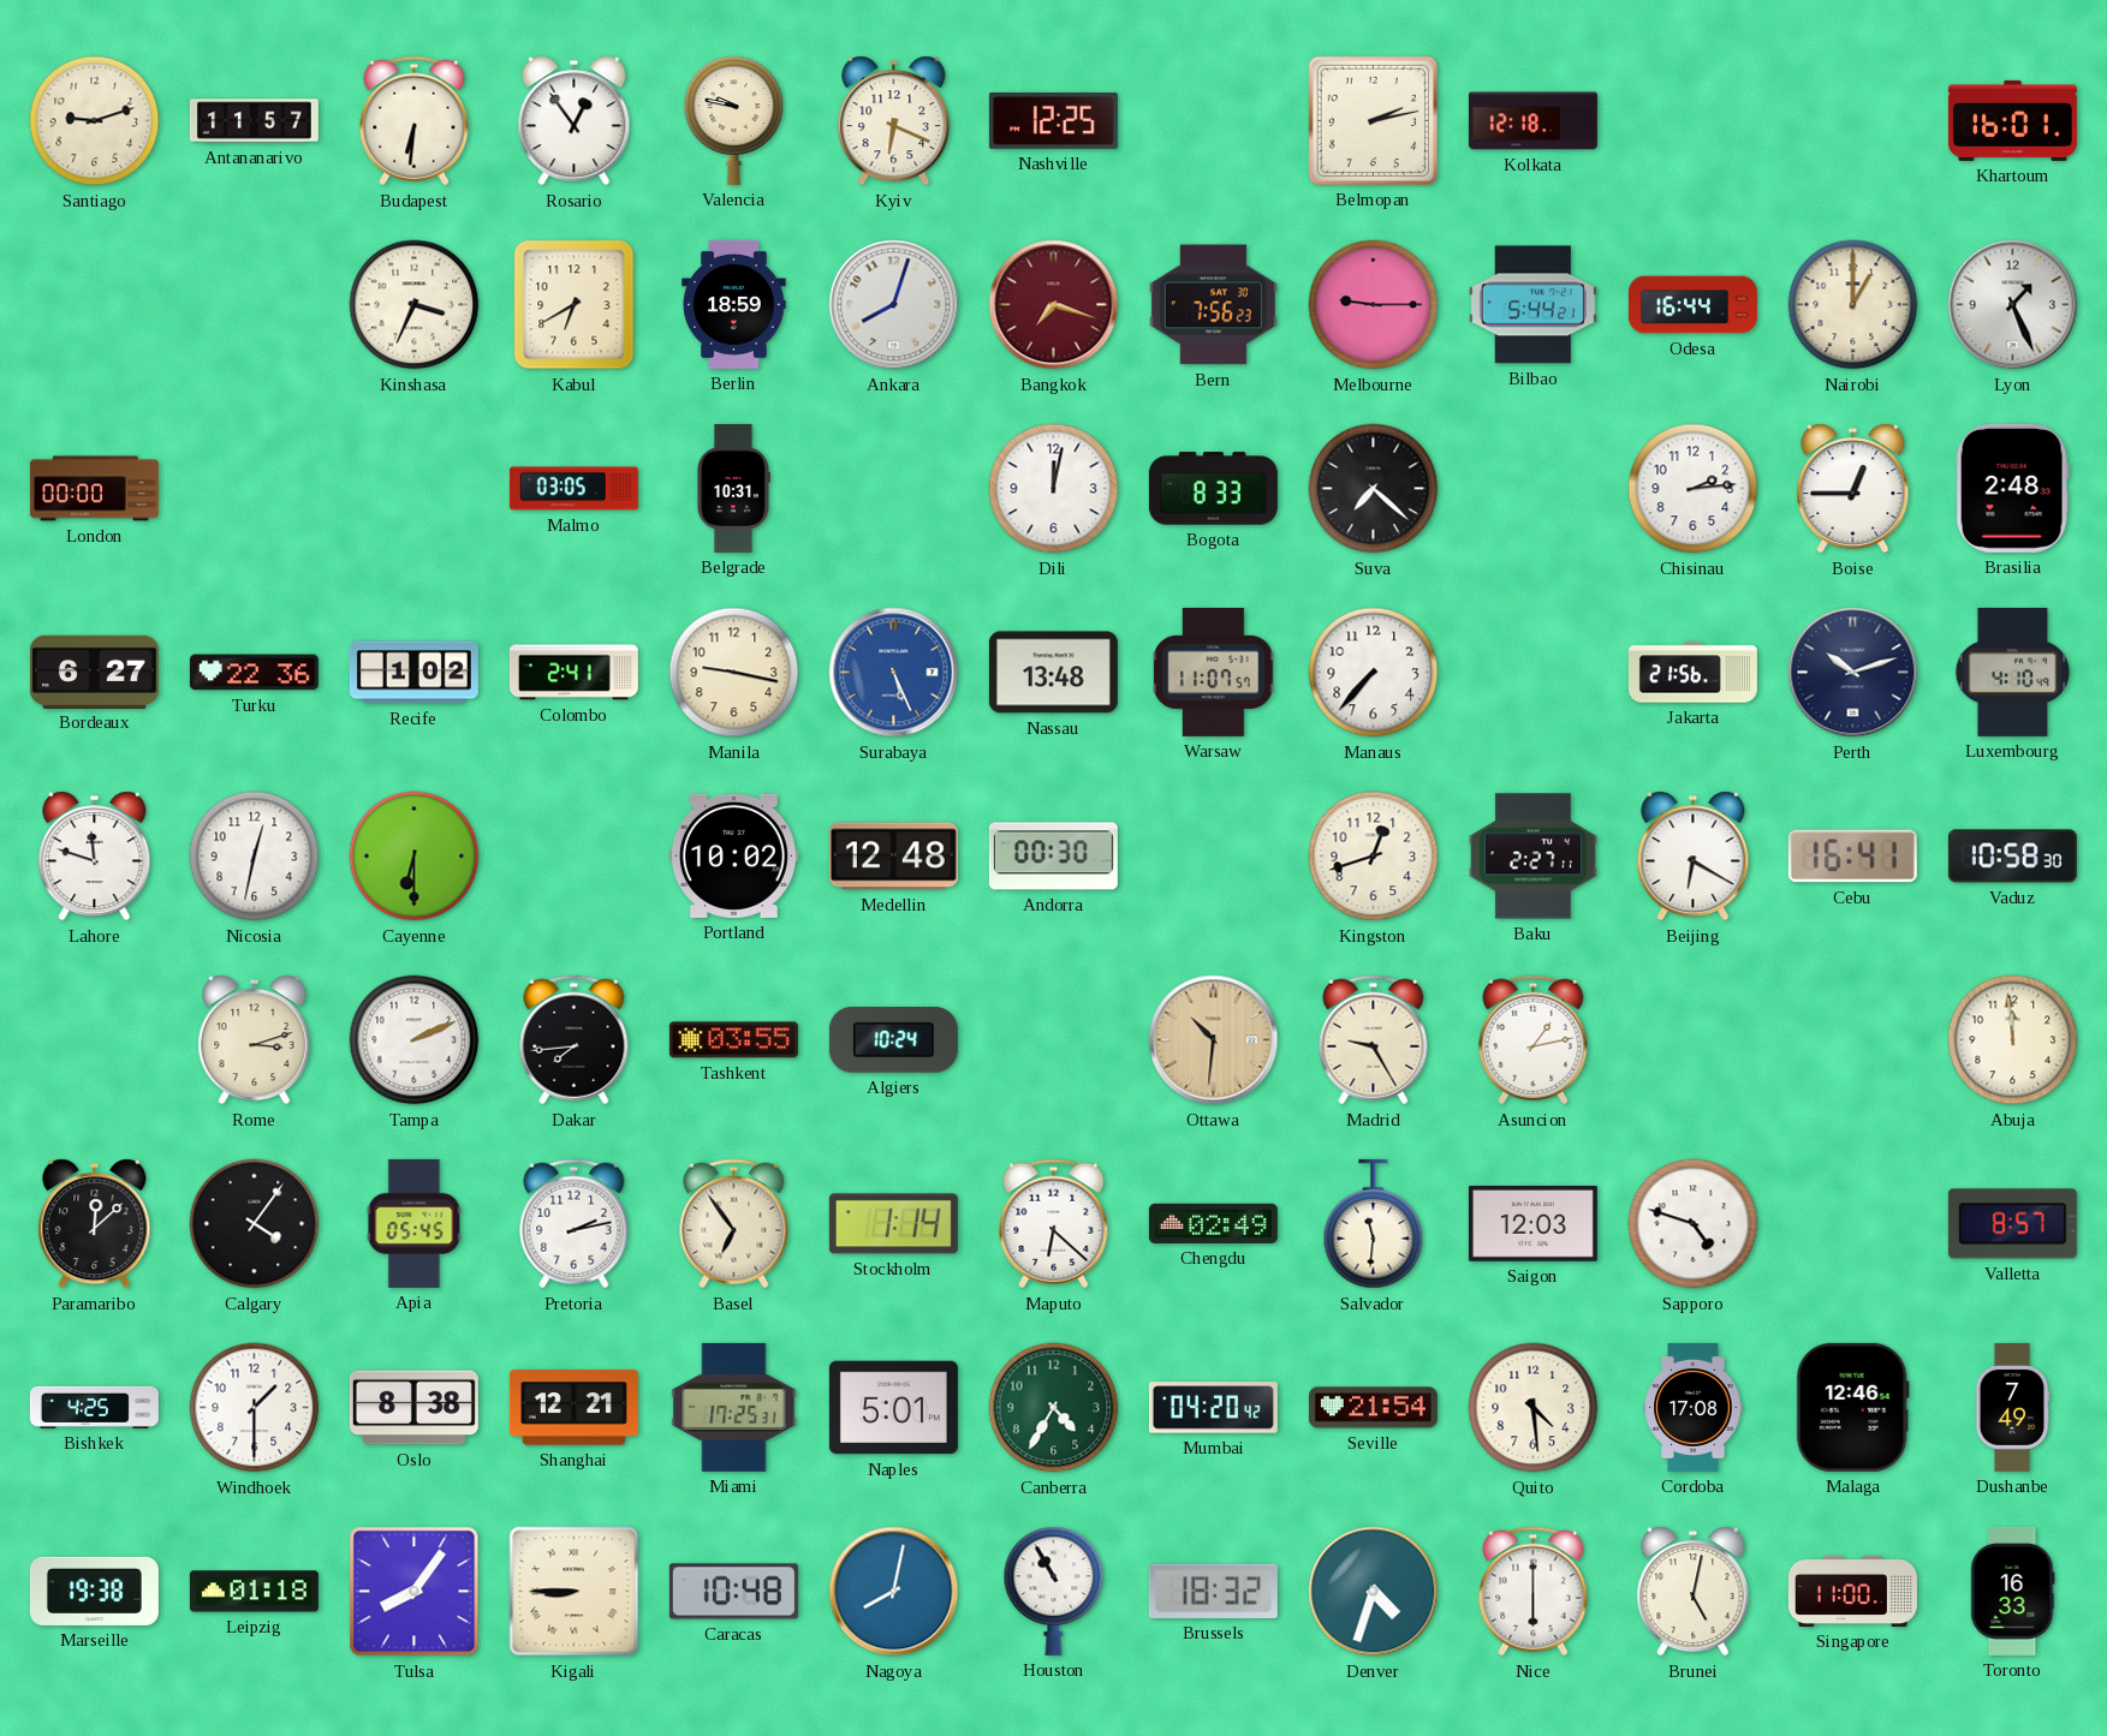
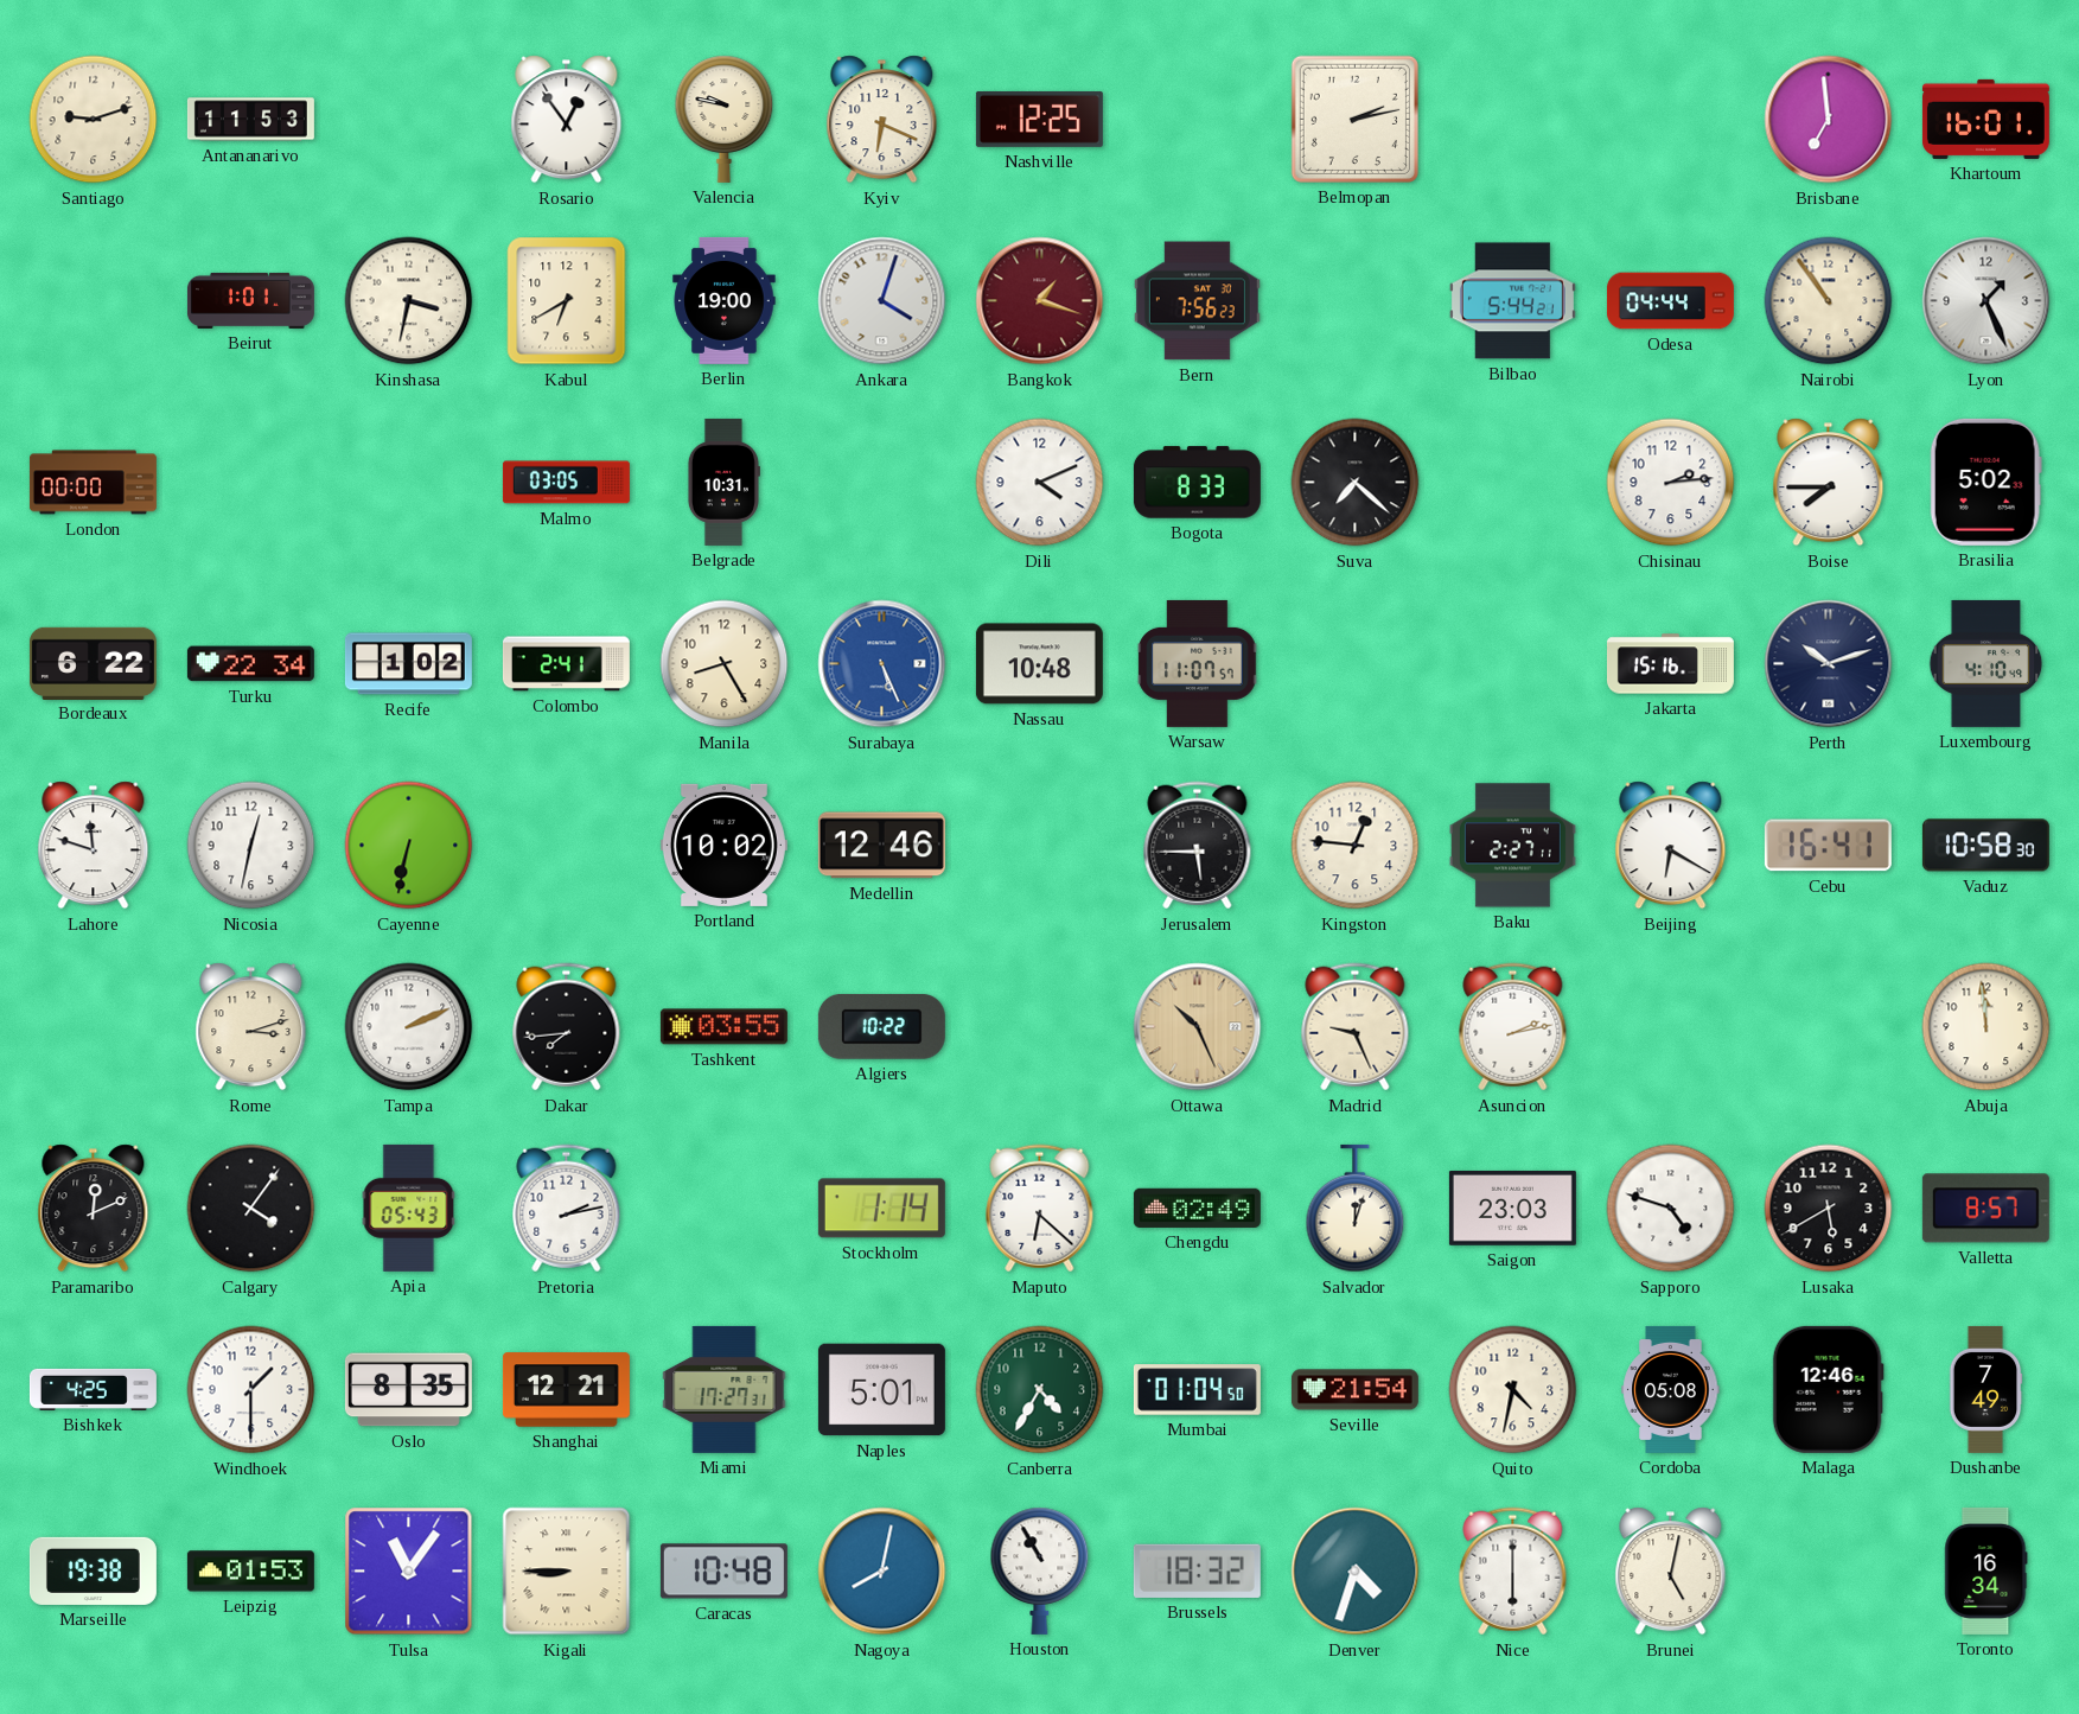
Antananarivo: 11:57 -> 11:53
Budapest: 6:31 -> none
Kolkata: 12:18 -> none
Brisbane: none -> 6:59
Beirut: none -> 1:01
Kinshasa: 3:34 -> 3:32
Berlin: 18:59 -> 19:00
Ankara: 8:03 -> 4:03
Bangkok: 7:18 -> 1:18
Melbourne: 9:15 -> none
Odesa: 16:44 -> 04:44
Nairobi: 1:00 -> 10:54
Dili: 12:02 -> 4:11
Boise: 12:45 -> 7:45
Brasilia: 2:48 -> 5:02
Bordeaux: 6:27 -> 6:22
Turku: 22:36 -> 22:34
Manila: 9:17 -> 8:25
Nassau: 13:48 -> 10:48
Manaus: 7:37 -> none
Jakarta: 21:56 -> 15:16
Cayenne: 6:30 -> 6:32
Medellin: 12:48 -> 12:46
Andorra: 00:30 -> none
Jerusalem: none -> 5:45
Kingston: 12:42 -> 12:46
Algiers: 10:24 -> 10:22
Ottawa: 10:31 -> 10:26
Madrid: 9:25 -> 9:26
Asuncion: 1:13 -> 2:13
Paramaribo: 12:08 -> 12:11
Apia: 05:45 -> 05:43
Basel: 6:54 -> none
Salvador: 11:31 -> 12:03
Saigon: 12:03 -> 23:03
Lusaka: none -> 5:40
Oslo: 8:38 -> 8:35
Miami: 17:25 -> 17:27
Mumbai: 04:20 -> 01:04
Quito: 4:29 -> 4:32
Cordoba: 17:08 -> 05:08
Leipzig: 01:18 -> 01:53
Tulsa: 8:06 -> 11:06
Singapore: 11:00 -> none
Toronto: 16:33 -> 16:34
